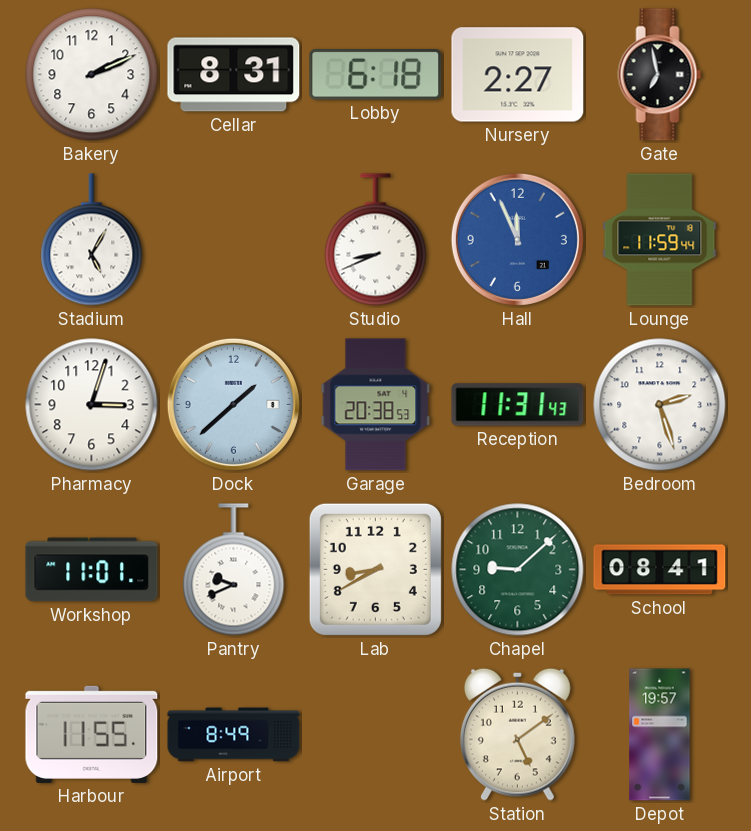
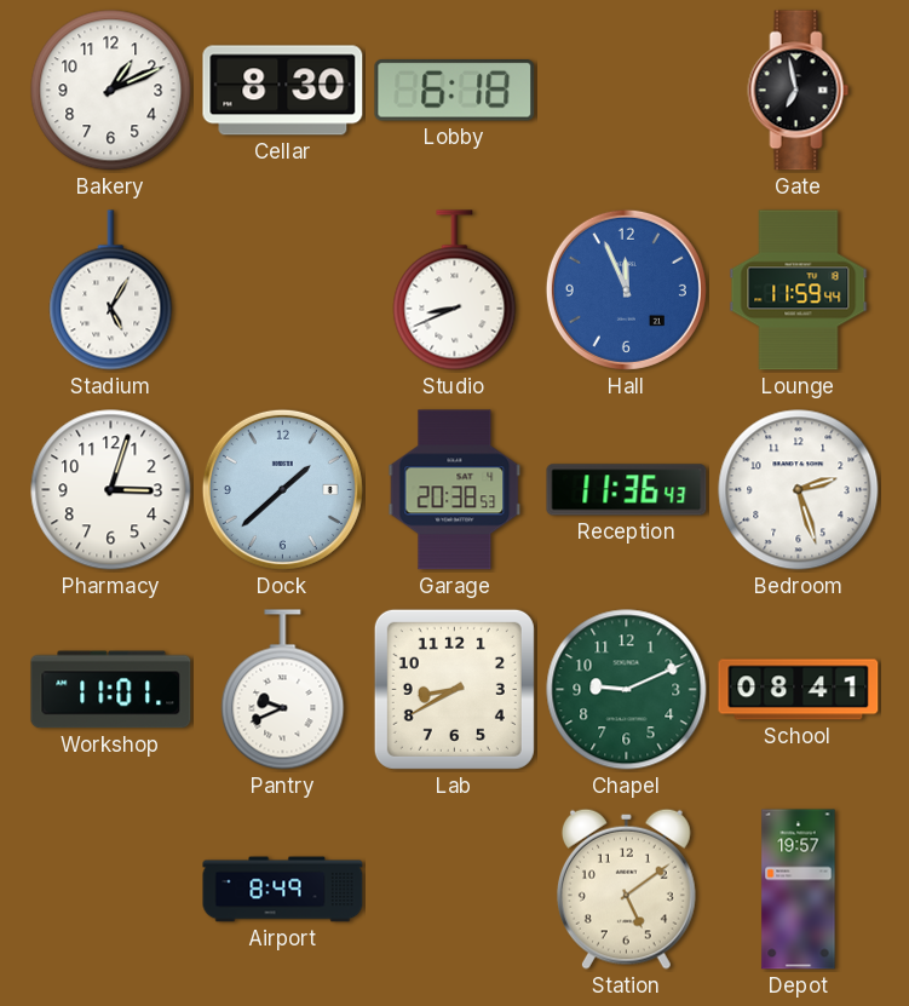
Bakery: 2:11 -> 1:11
Cellar: 8:31 -> 8:30
Nursery: 2:27 -> none
Reception: 11:31 -> 11:36
Chapel: 9:08 -> 9:11
Harbour: 11:55 -> none
